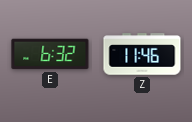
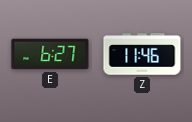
E: 6:32 -> 6:27
